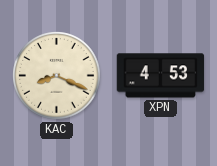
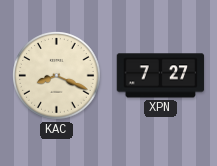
XPN: 4:53 -> 7:27
